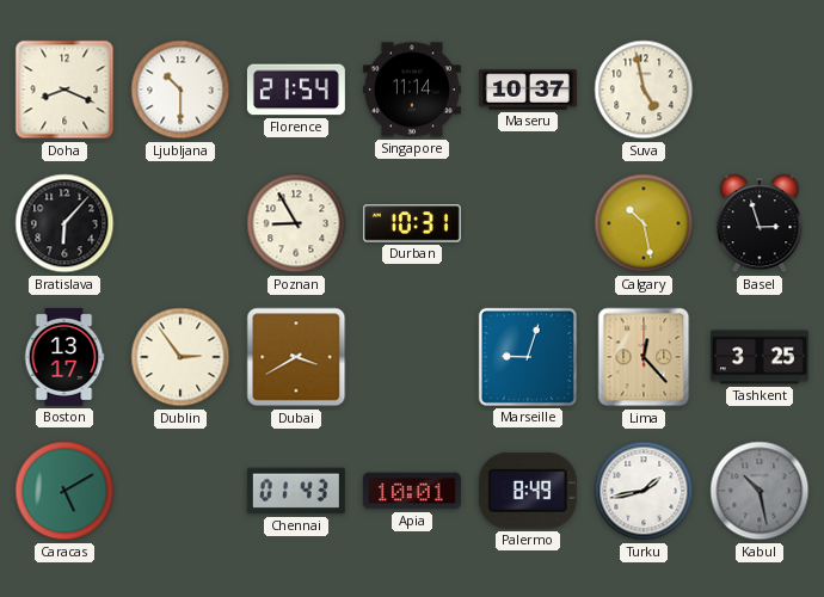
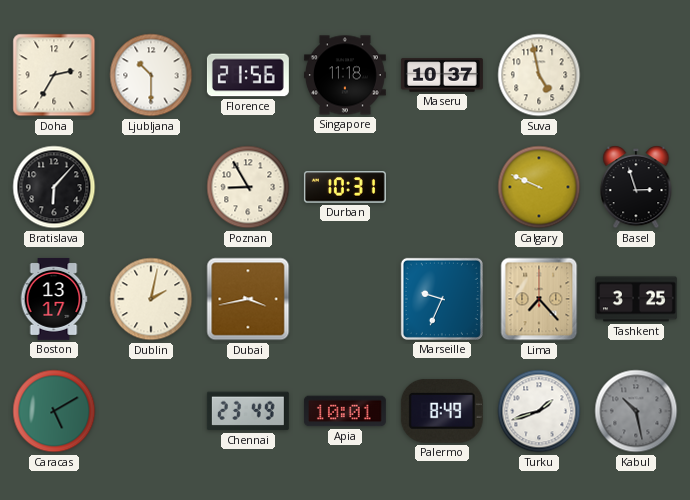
Doha: 8:19 -> 2:35
Florence: 21:54 -> 21:56
Singapore: 11:14 -> 11:18
Calgary: 10:28 -> 9:49
Dublin: 2:54 -> 2:02
Dubai: 3:40 -> 3:43
Marseille: 9:03 -> 9:34
Lima: 12:23 -> 7:23
Chennai: 01:43 -> 23:49
Turku: 1:43 -> 1:42
